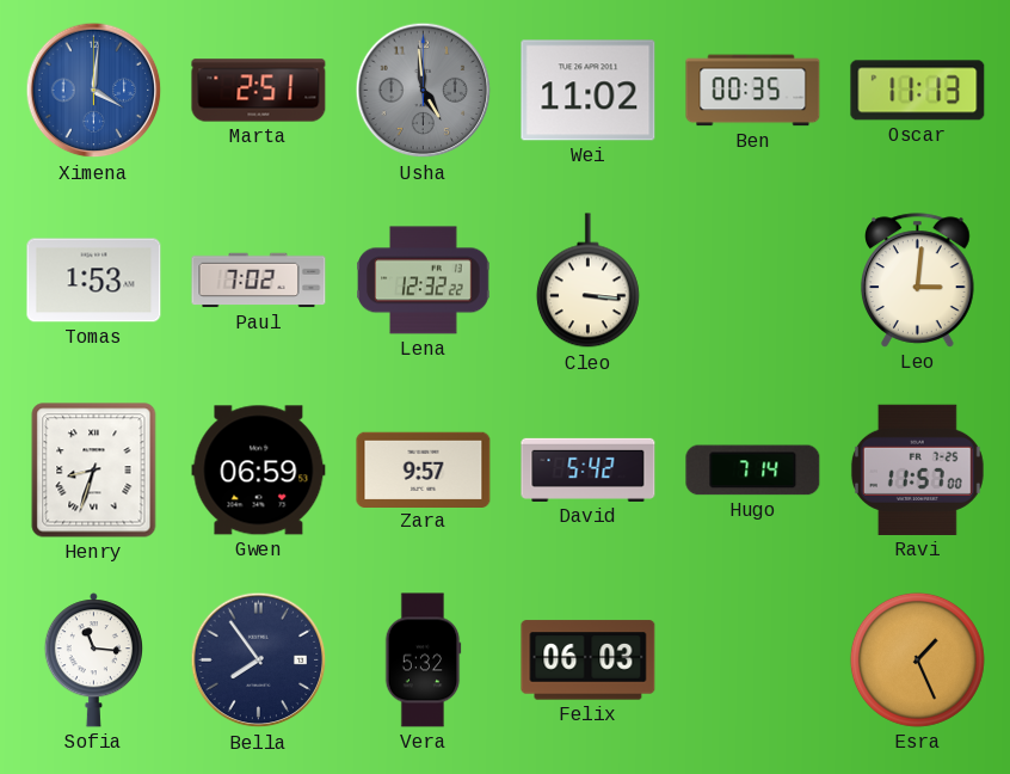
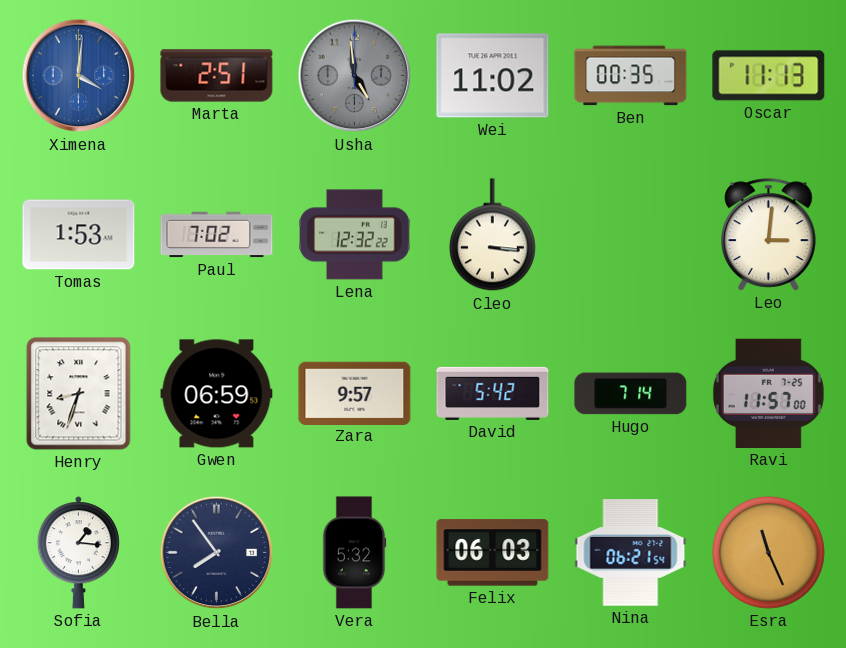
Sofia: 11:16 -> 1:16
Nina: none -> 06:21
Esra: 1:26 -> 11:26
